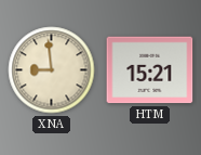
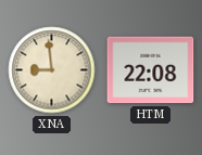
HTM: 15:21 -> 22:08
